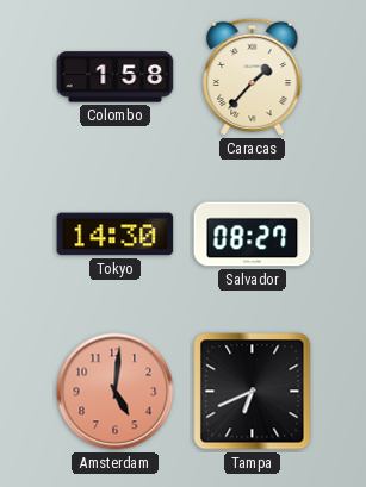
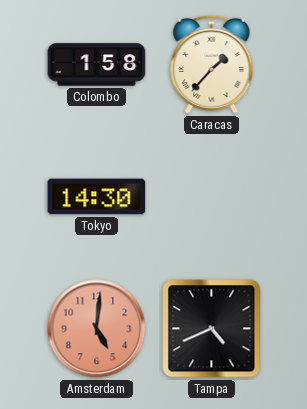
Salvador: 08:27 -> none
Tampa: 6:41 -> 4:41
